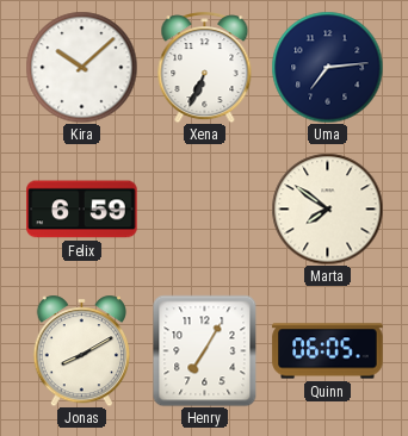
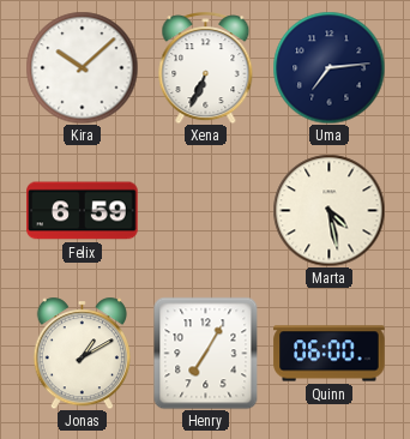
Marta: 7:51 -> 4:28
Jonas: 8:10 -> 1:10
Quinn: 06:05 -> 06:00
